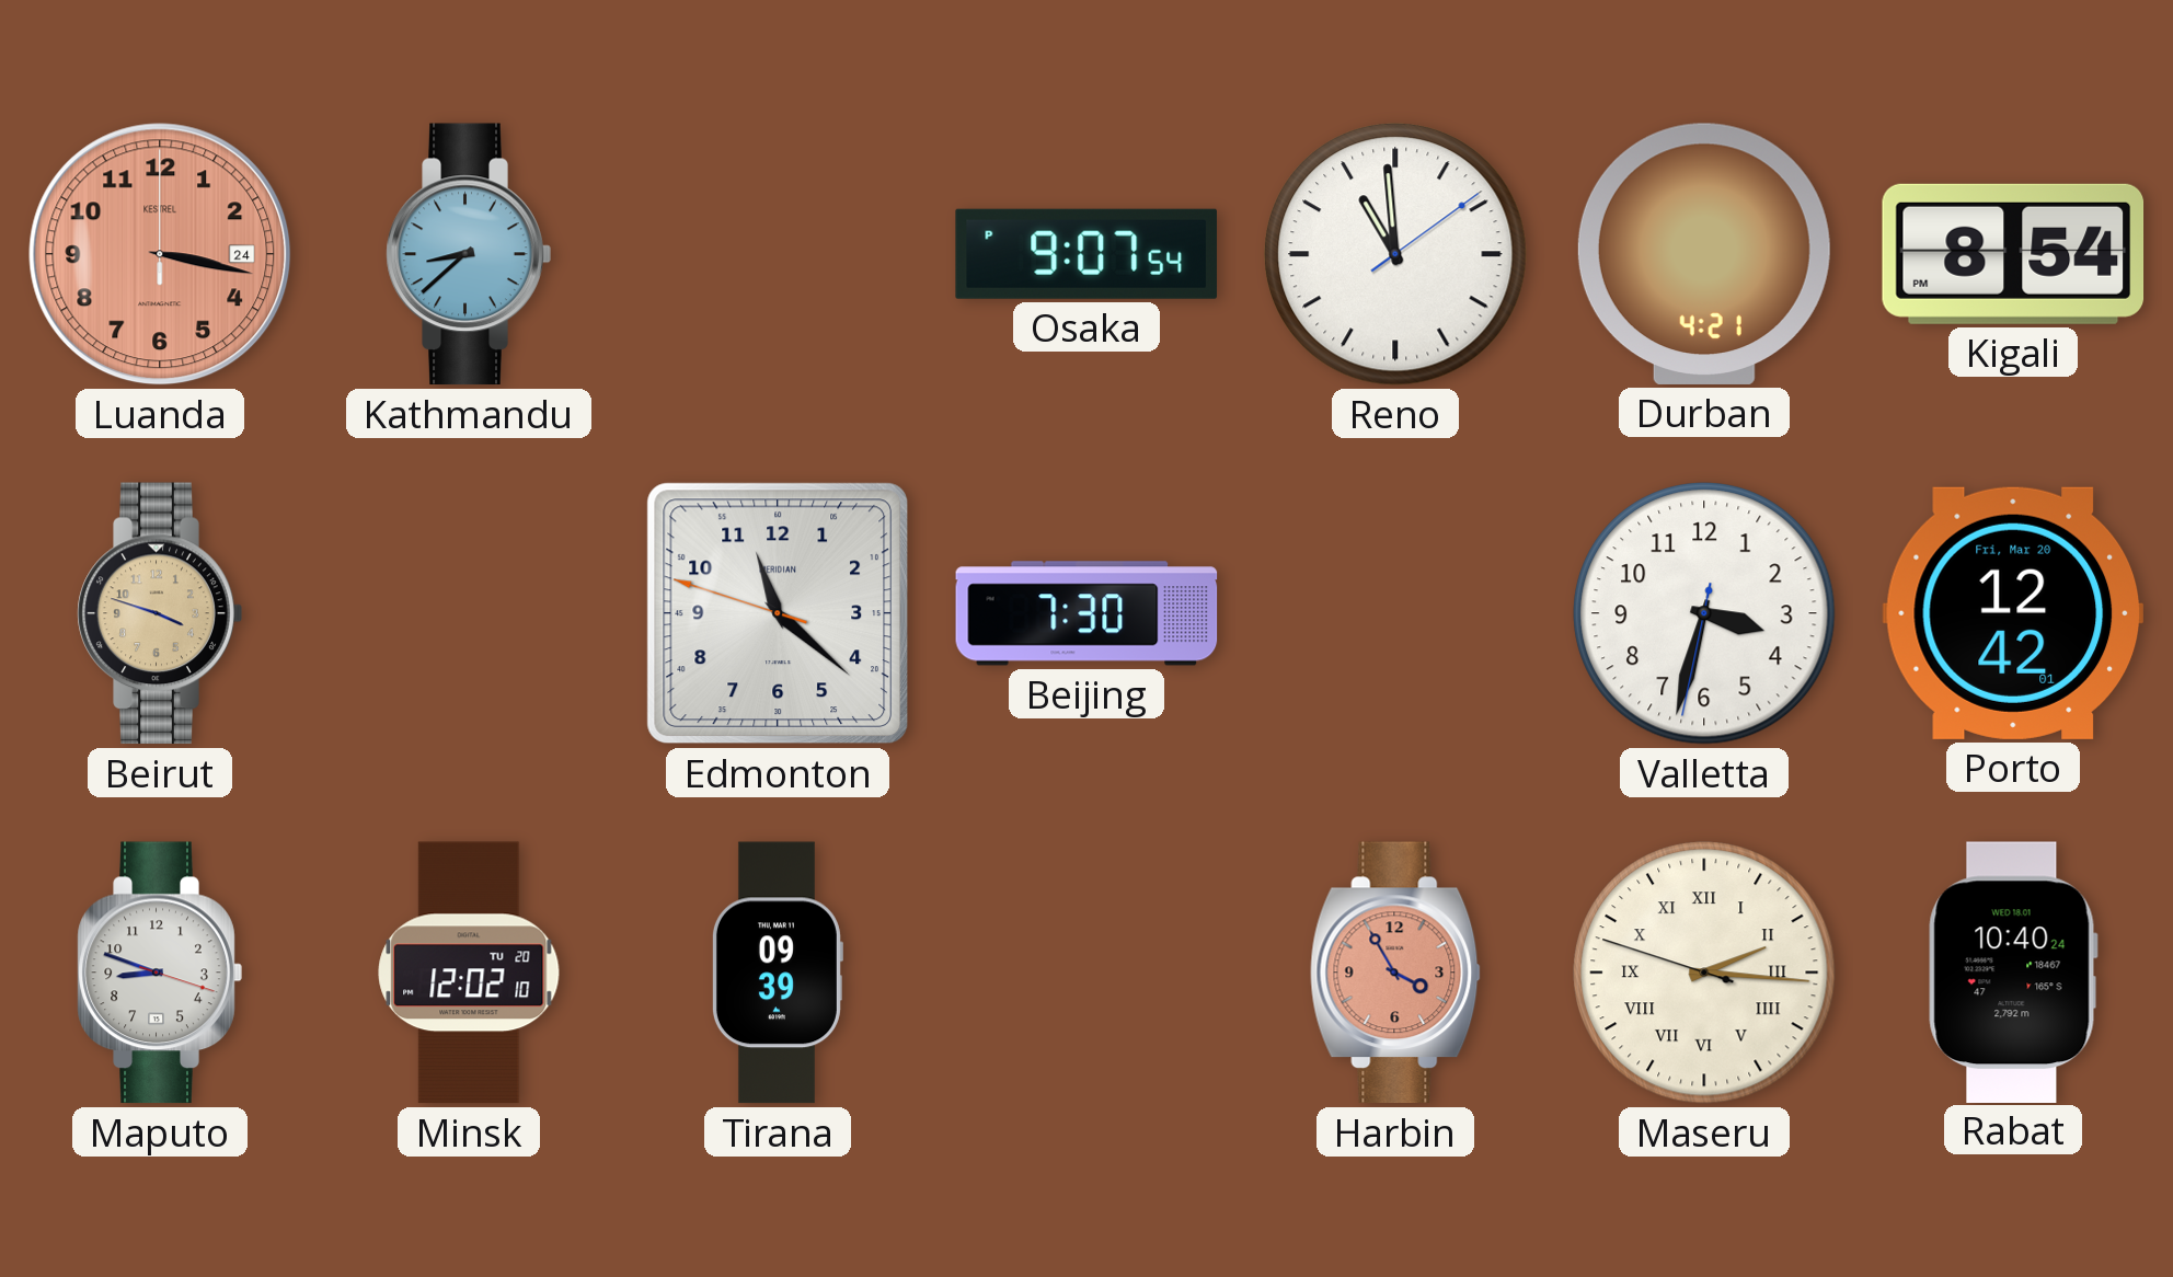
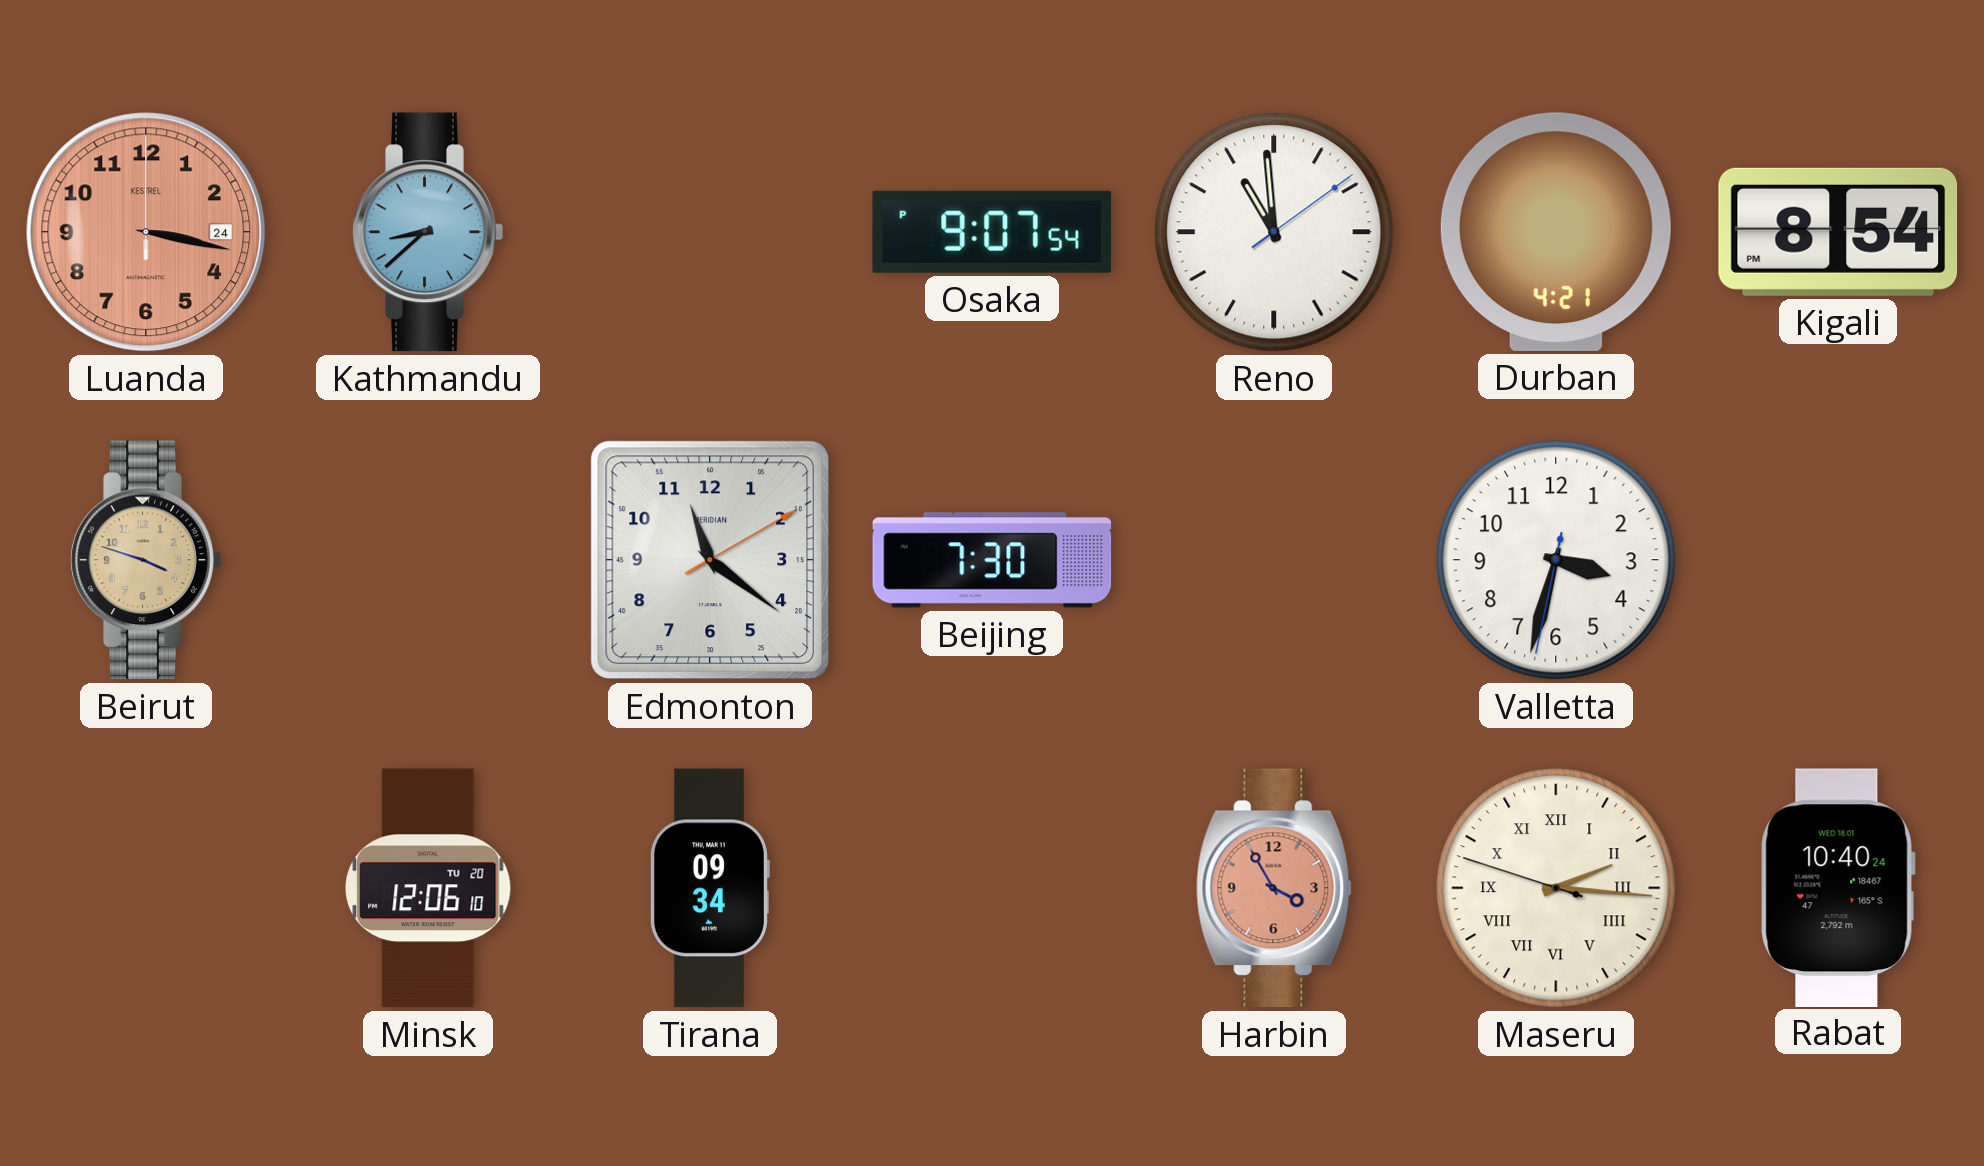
Edmonton: 11:21:48 -> 11:21:10
Porto: 12:42 -> none
Maputo: 8:48 -> none
Minsk: 12:02 -> 12:06
Tirana: 09:39 -> 09:34
